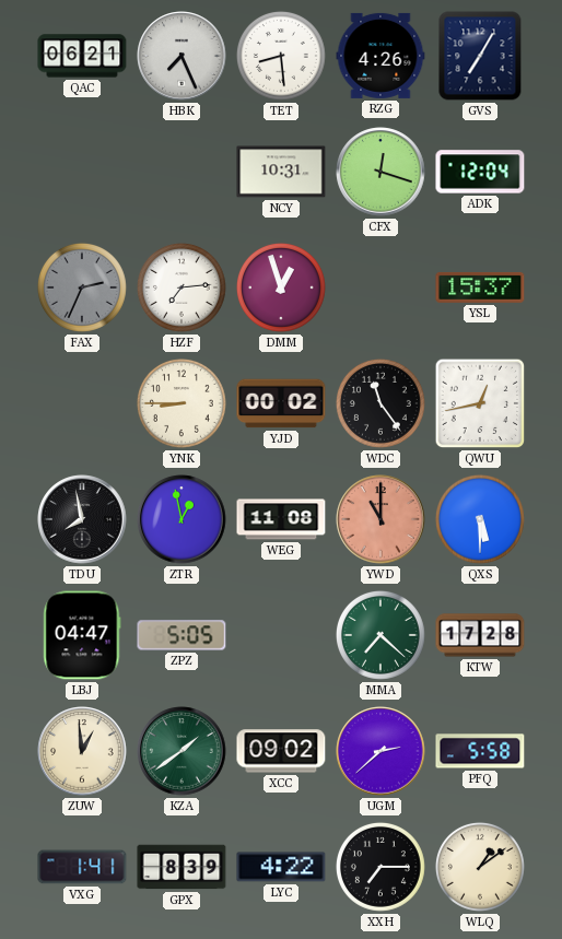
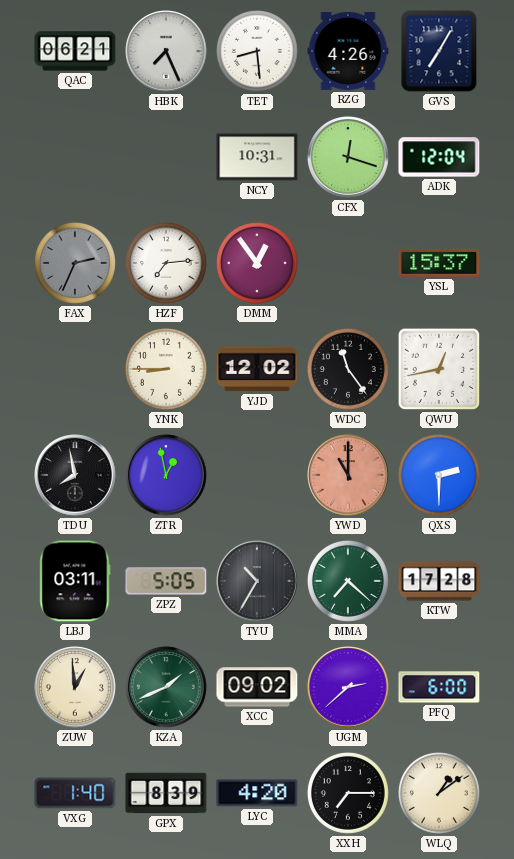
DMM: 12:57 -> 12:54
YJD: 00:02 -> 12:02
WEG: 11:08 -> none
QXS: 5:30 -> 2:30
LBJ: 04:47 -> 03:11
TYU: none -> 10:35
KZA: 1:39 -> 1:41
PFQ: 5:58 -> 6:00
VXG: 1:41 -> 1:40
LYC: 4:22 -> 4:20
